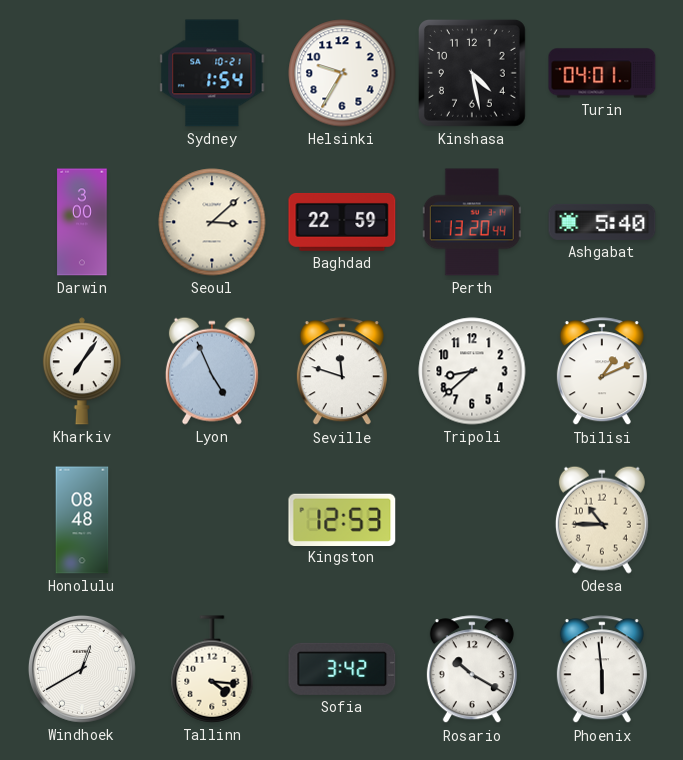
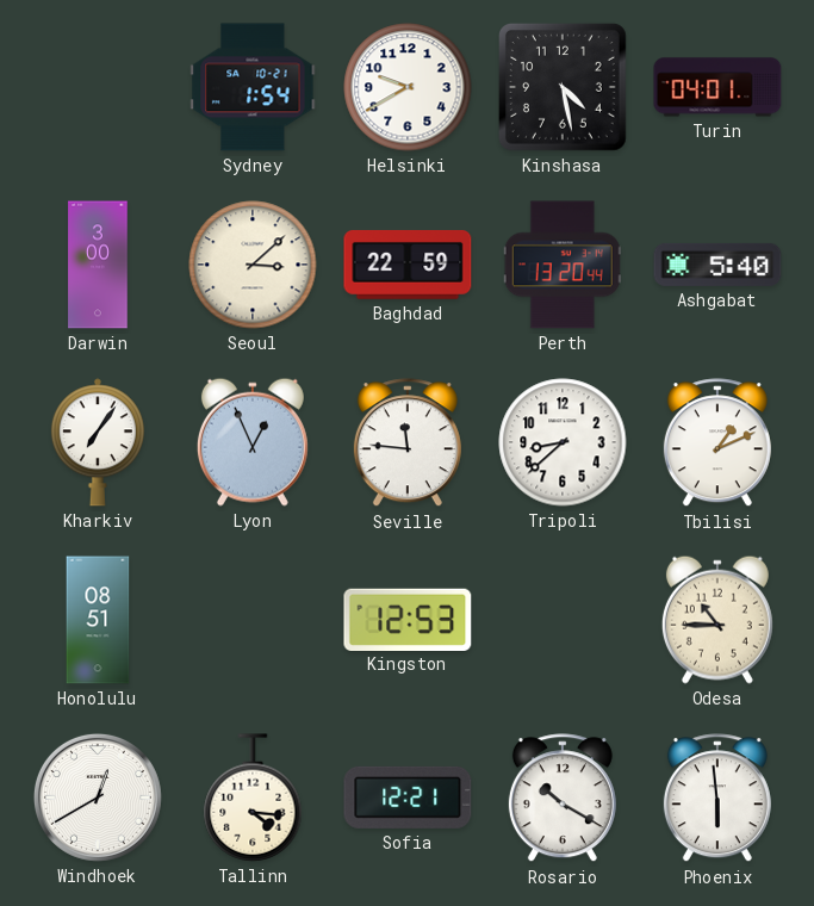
Helsinki: 9:35 -> 9:40
Lyon: 4:56 -> 12:56
Seville: 11:48 -> 11:46
Honolulu: 08:48 -> 08:51
Sofia: 3:42 -> 12:21
